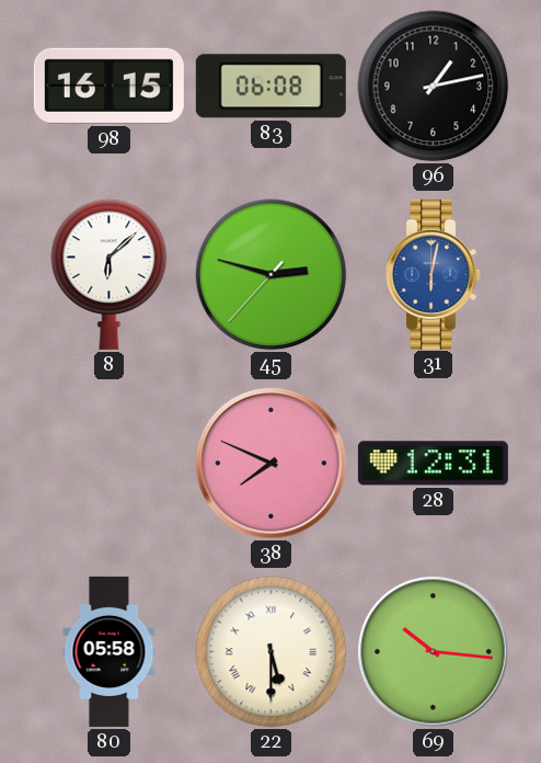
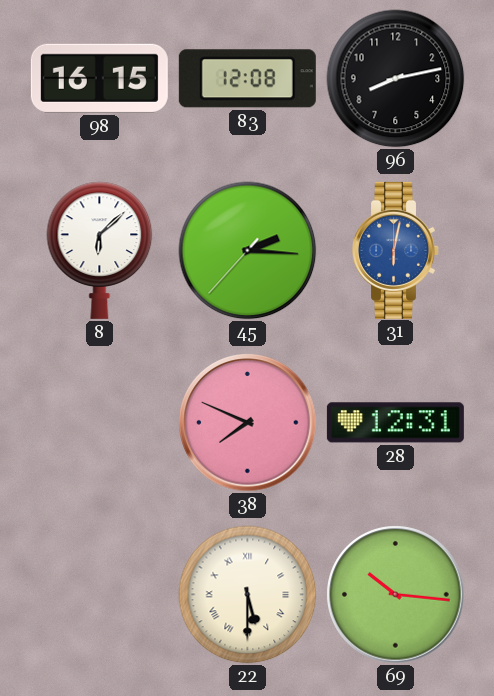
83: 06:08 -> 12:08
96: 1:13 -> 8:13
45: 2:47 -> 2:15
80: 05:58 -> none
